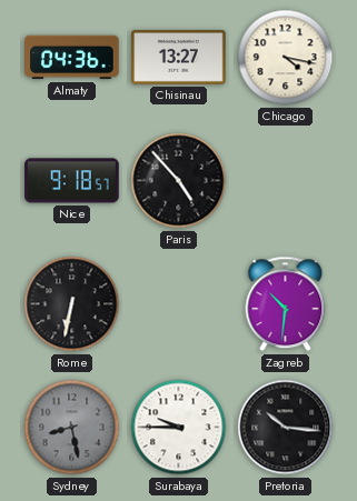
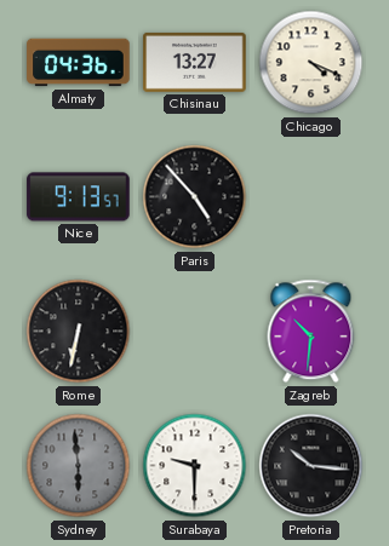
Chicago: 4:17 -> 4:19
Nice: 9:18 -> 9:13
Sydney: 8:28 -> 5:59
Surabaya: 9:45 -> 9:30
